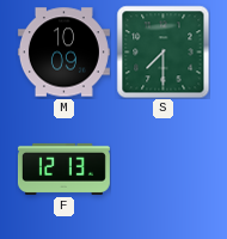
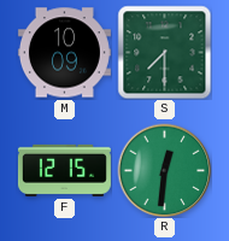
F: 12:13 -> 12:15
R: none -> 12:31
